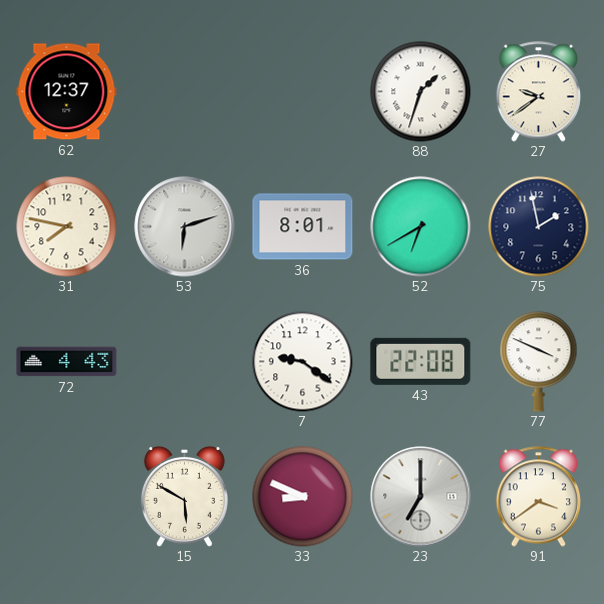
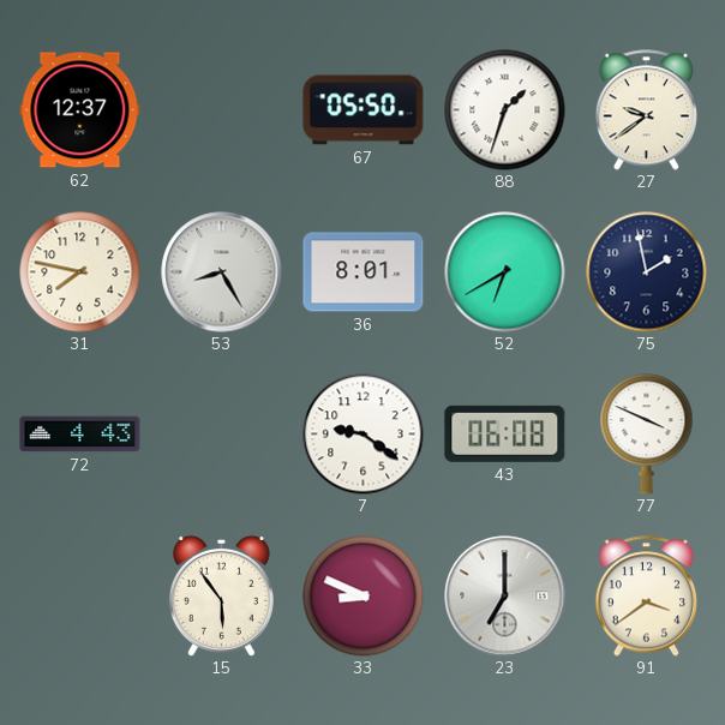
67: none -> 05:50
53: 6:12 -> 8:25
43: 22:08 -> 06:08
15: 5:50 -> 5:54
